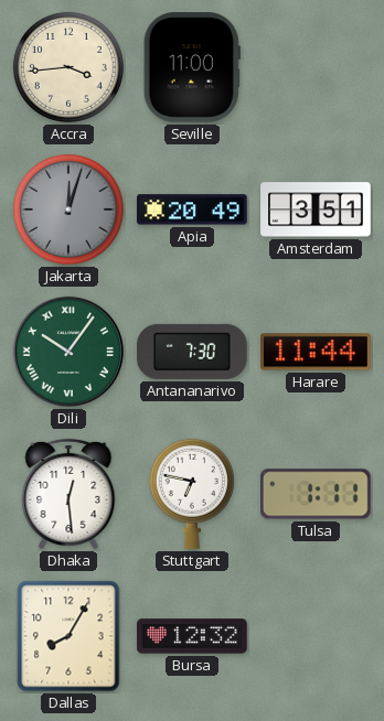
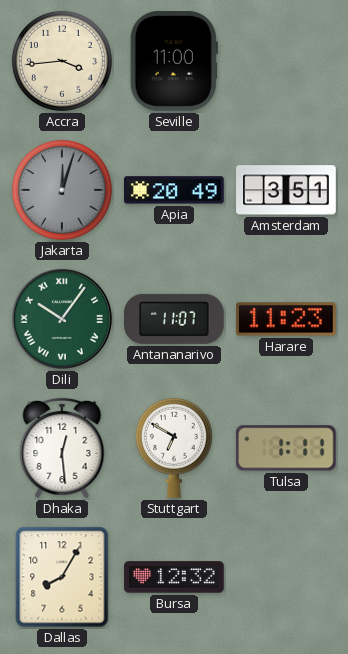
Antananarivo: 7:30 -> 11:07
Harare: 11:44 -> 11:23
Stuttgart: 6:47 -> 6:50
